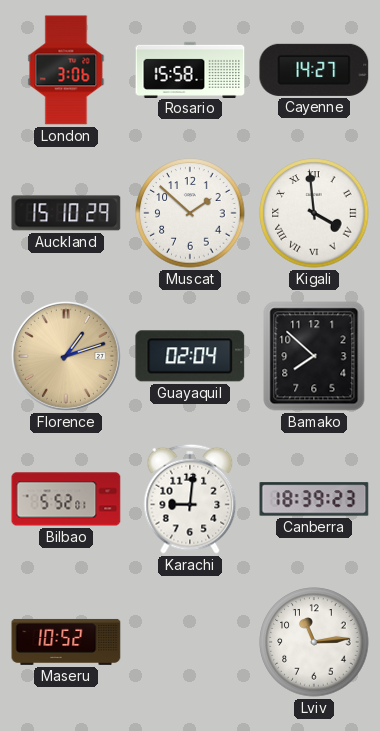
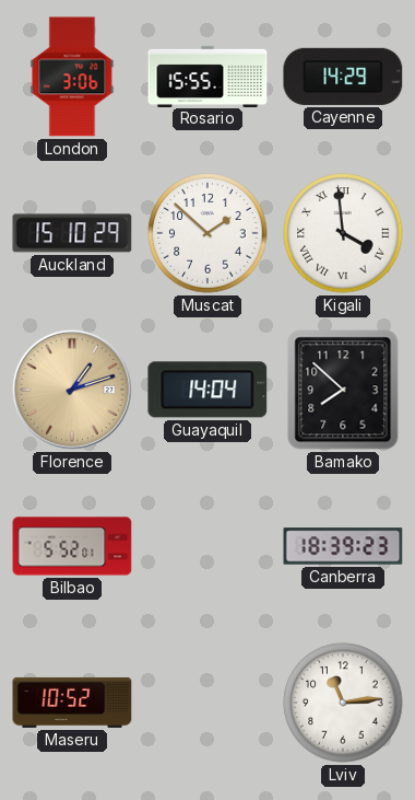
Rosario: 15:58 -> 15:55
Cayenne: 14:27 -> 14:29
Guayaquil: 02:04 -> 14:04
Karachi: 9:01 -> none
